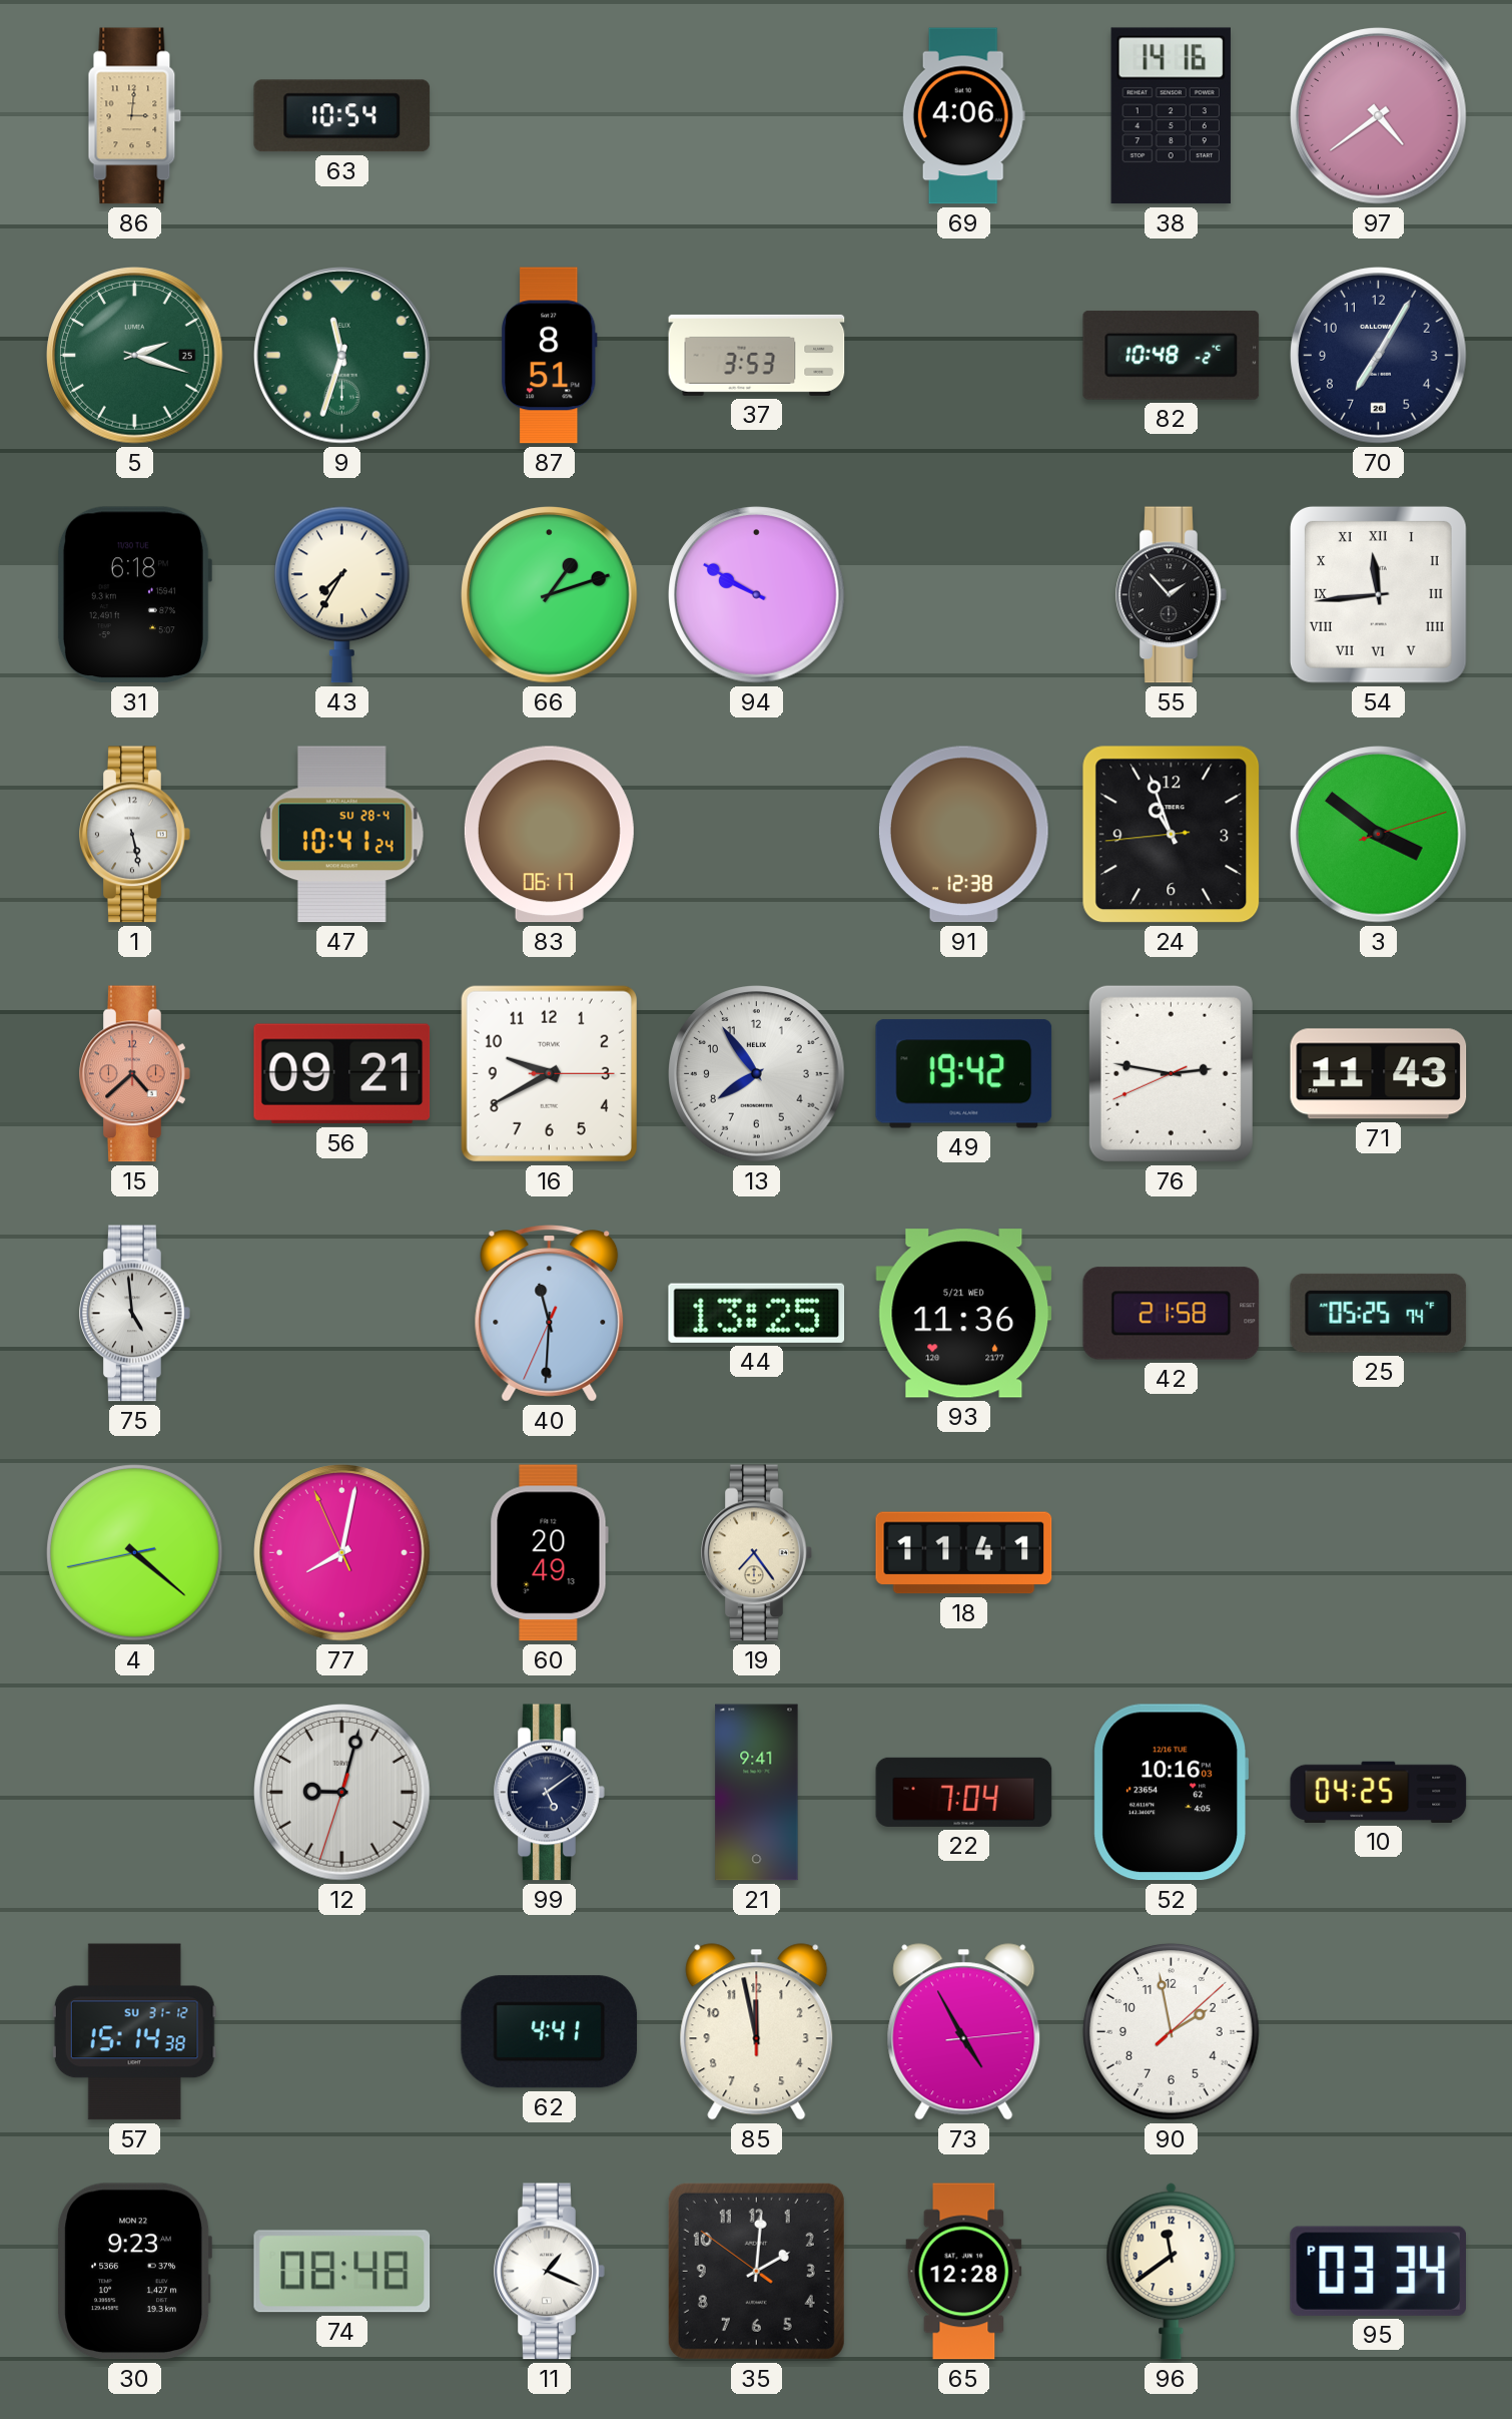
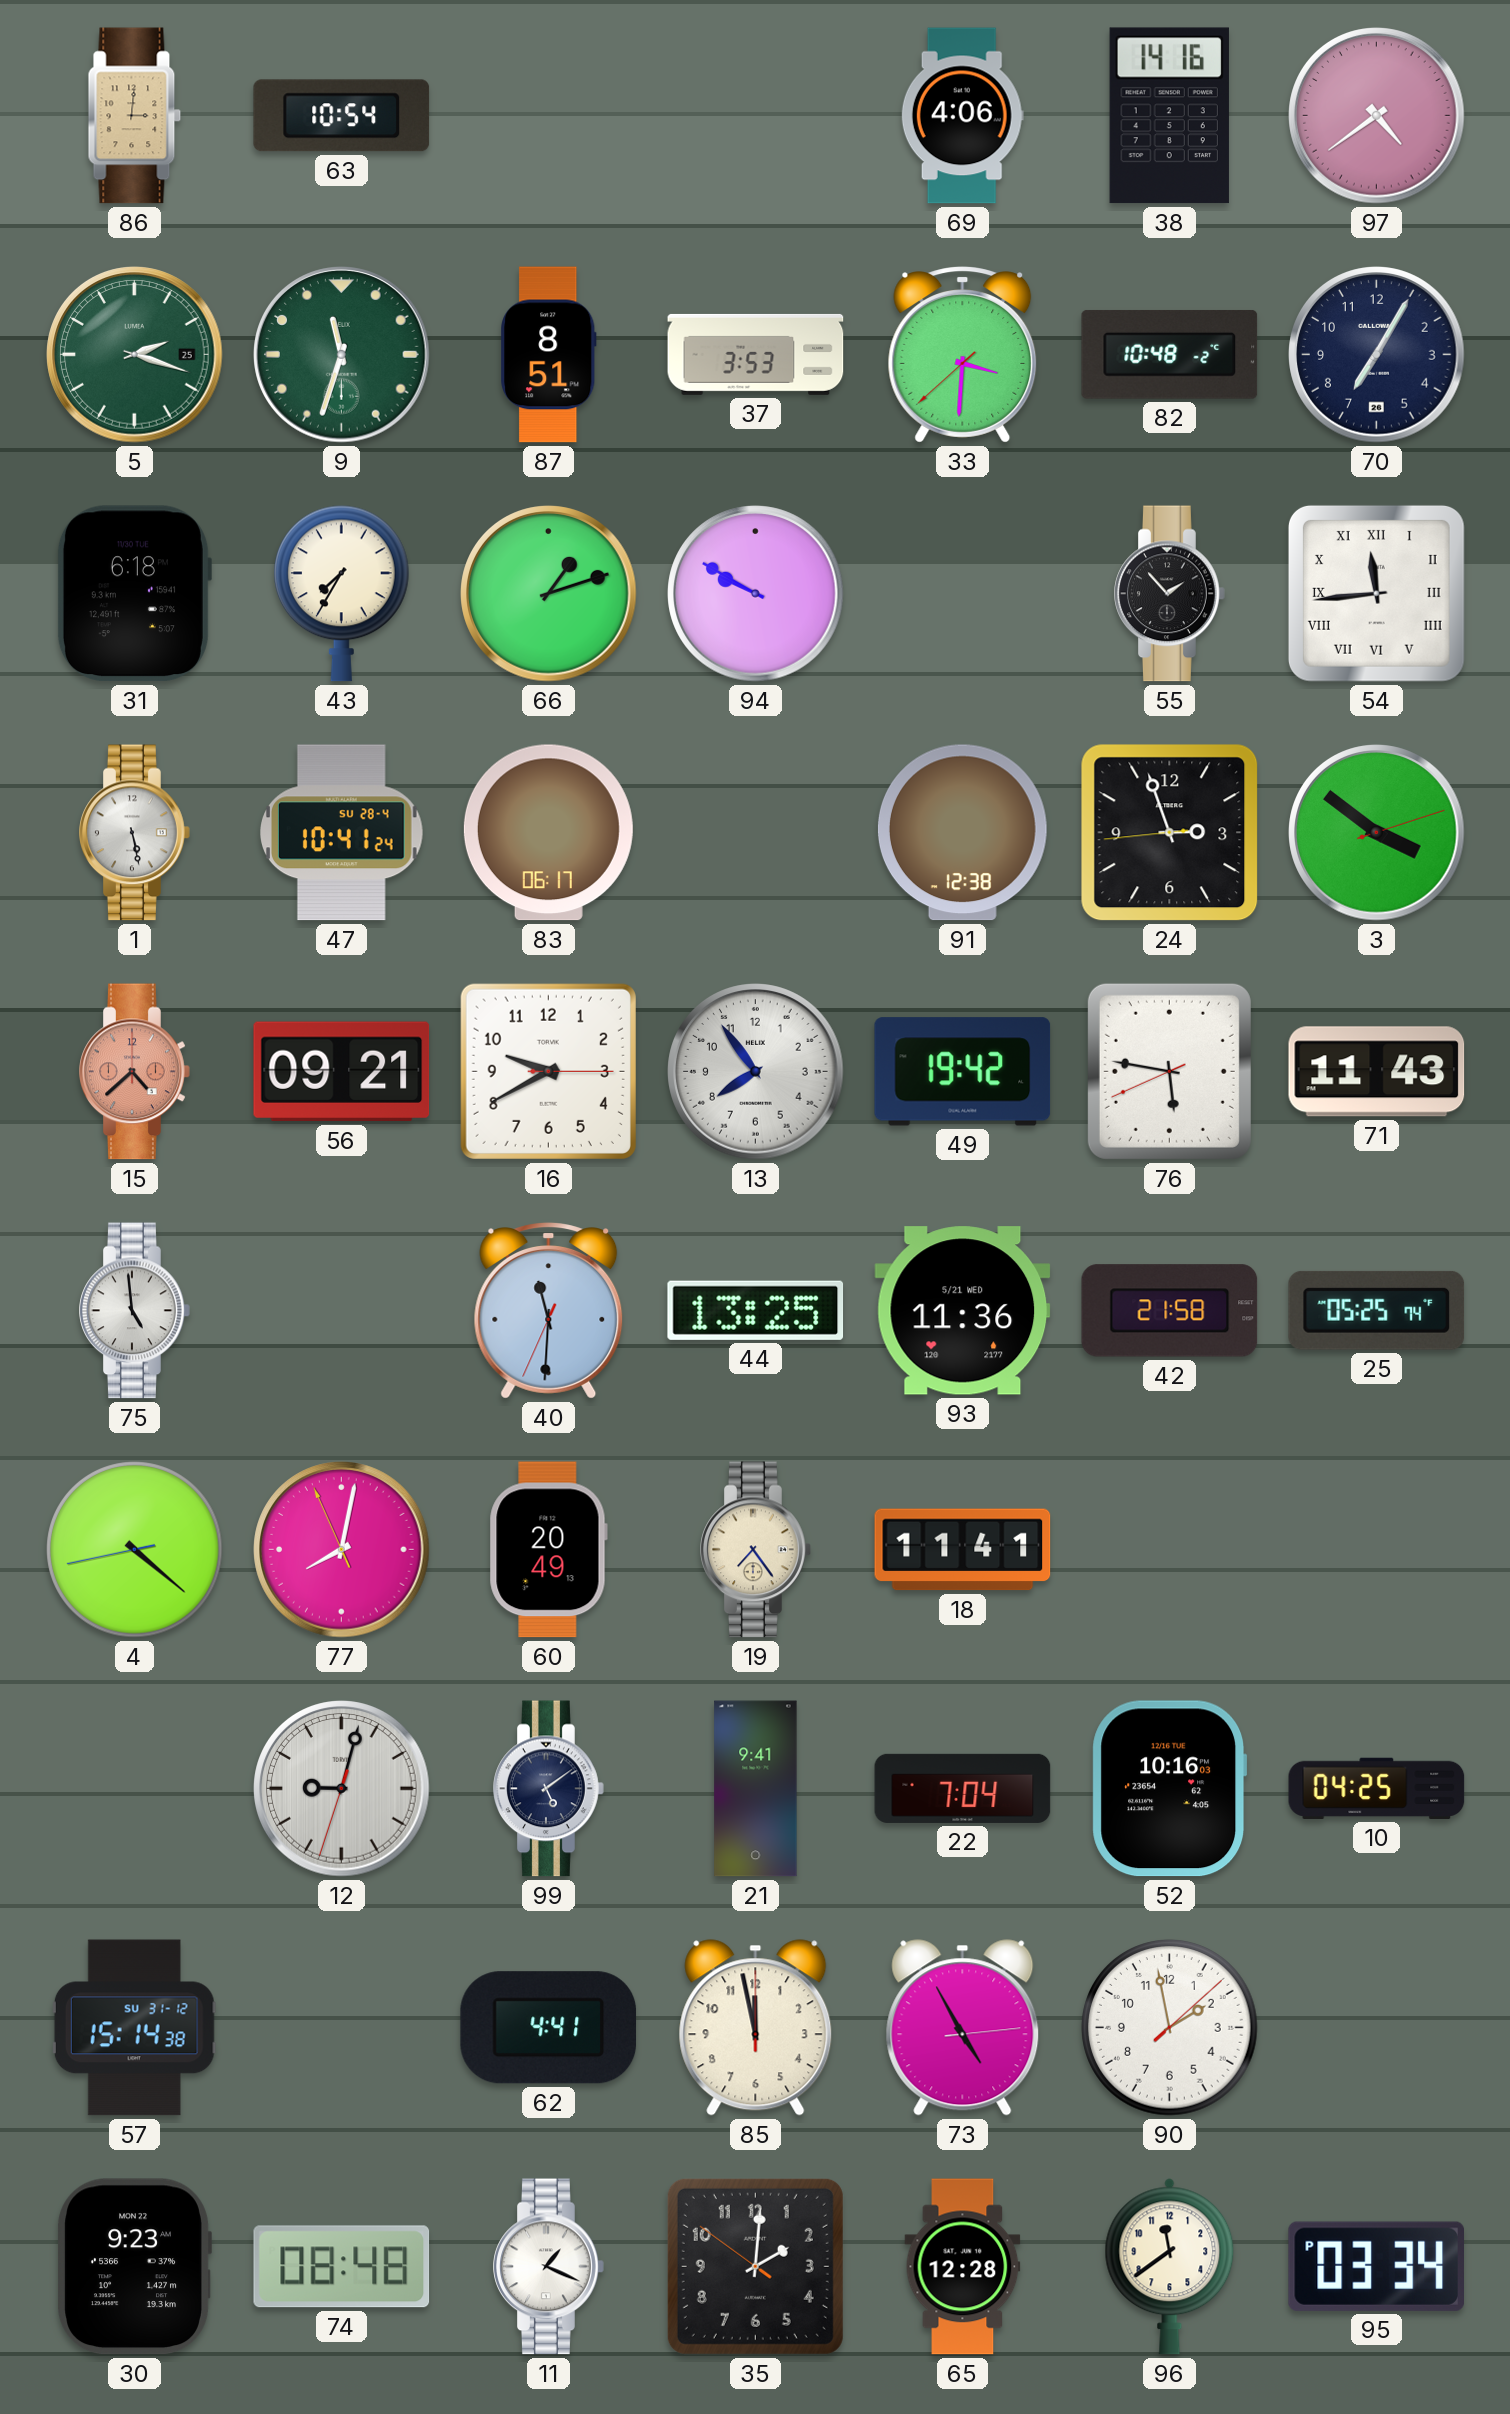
33: none -> 3:30
24: 10:56 -> 2:56
76: 2:46 -> 5:46
